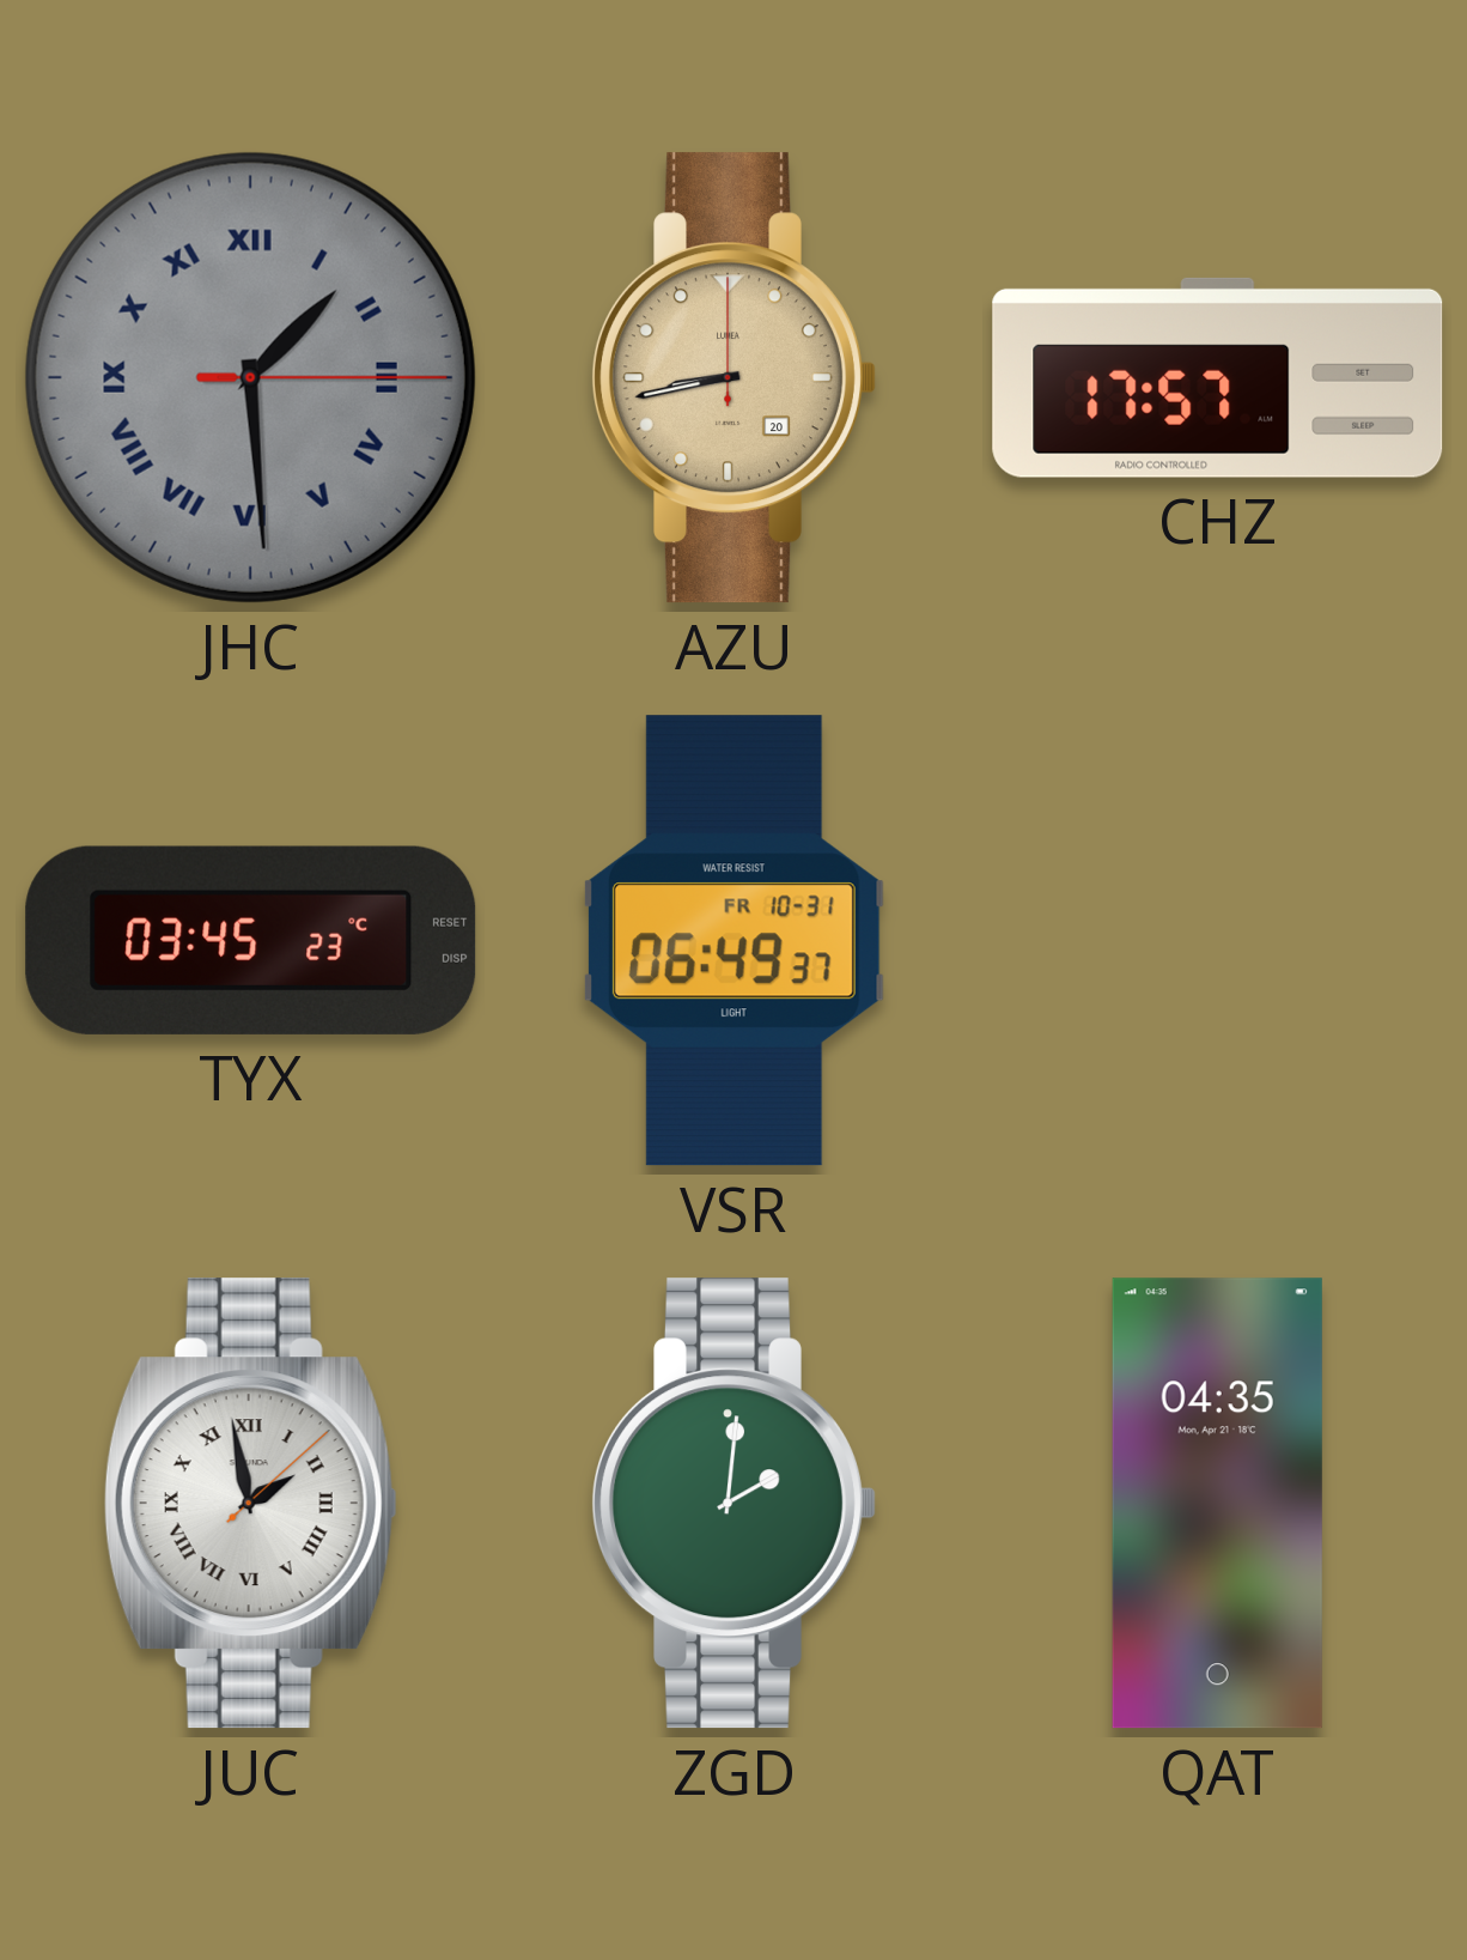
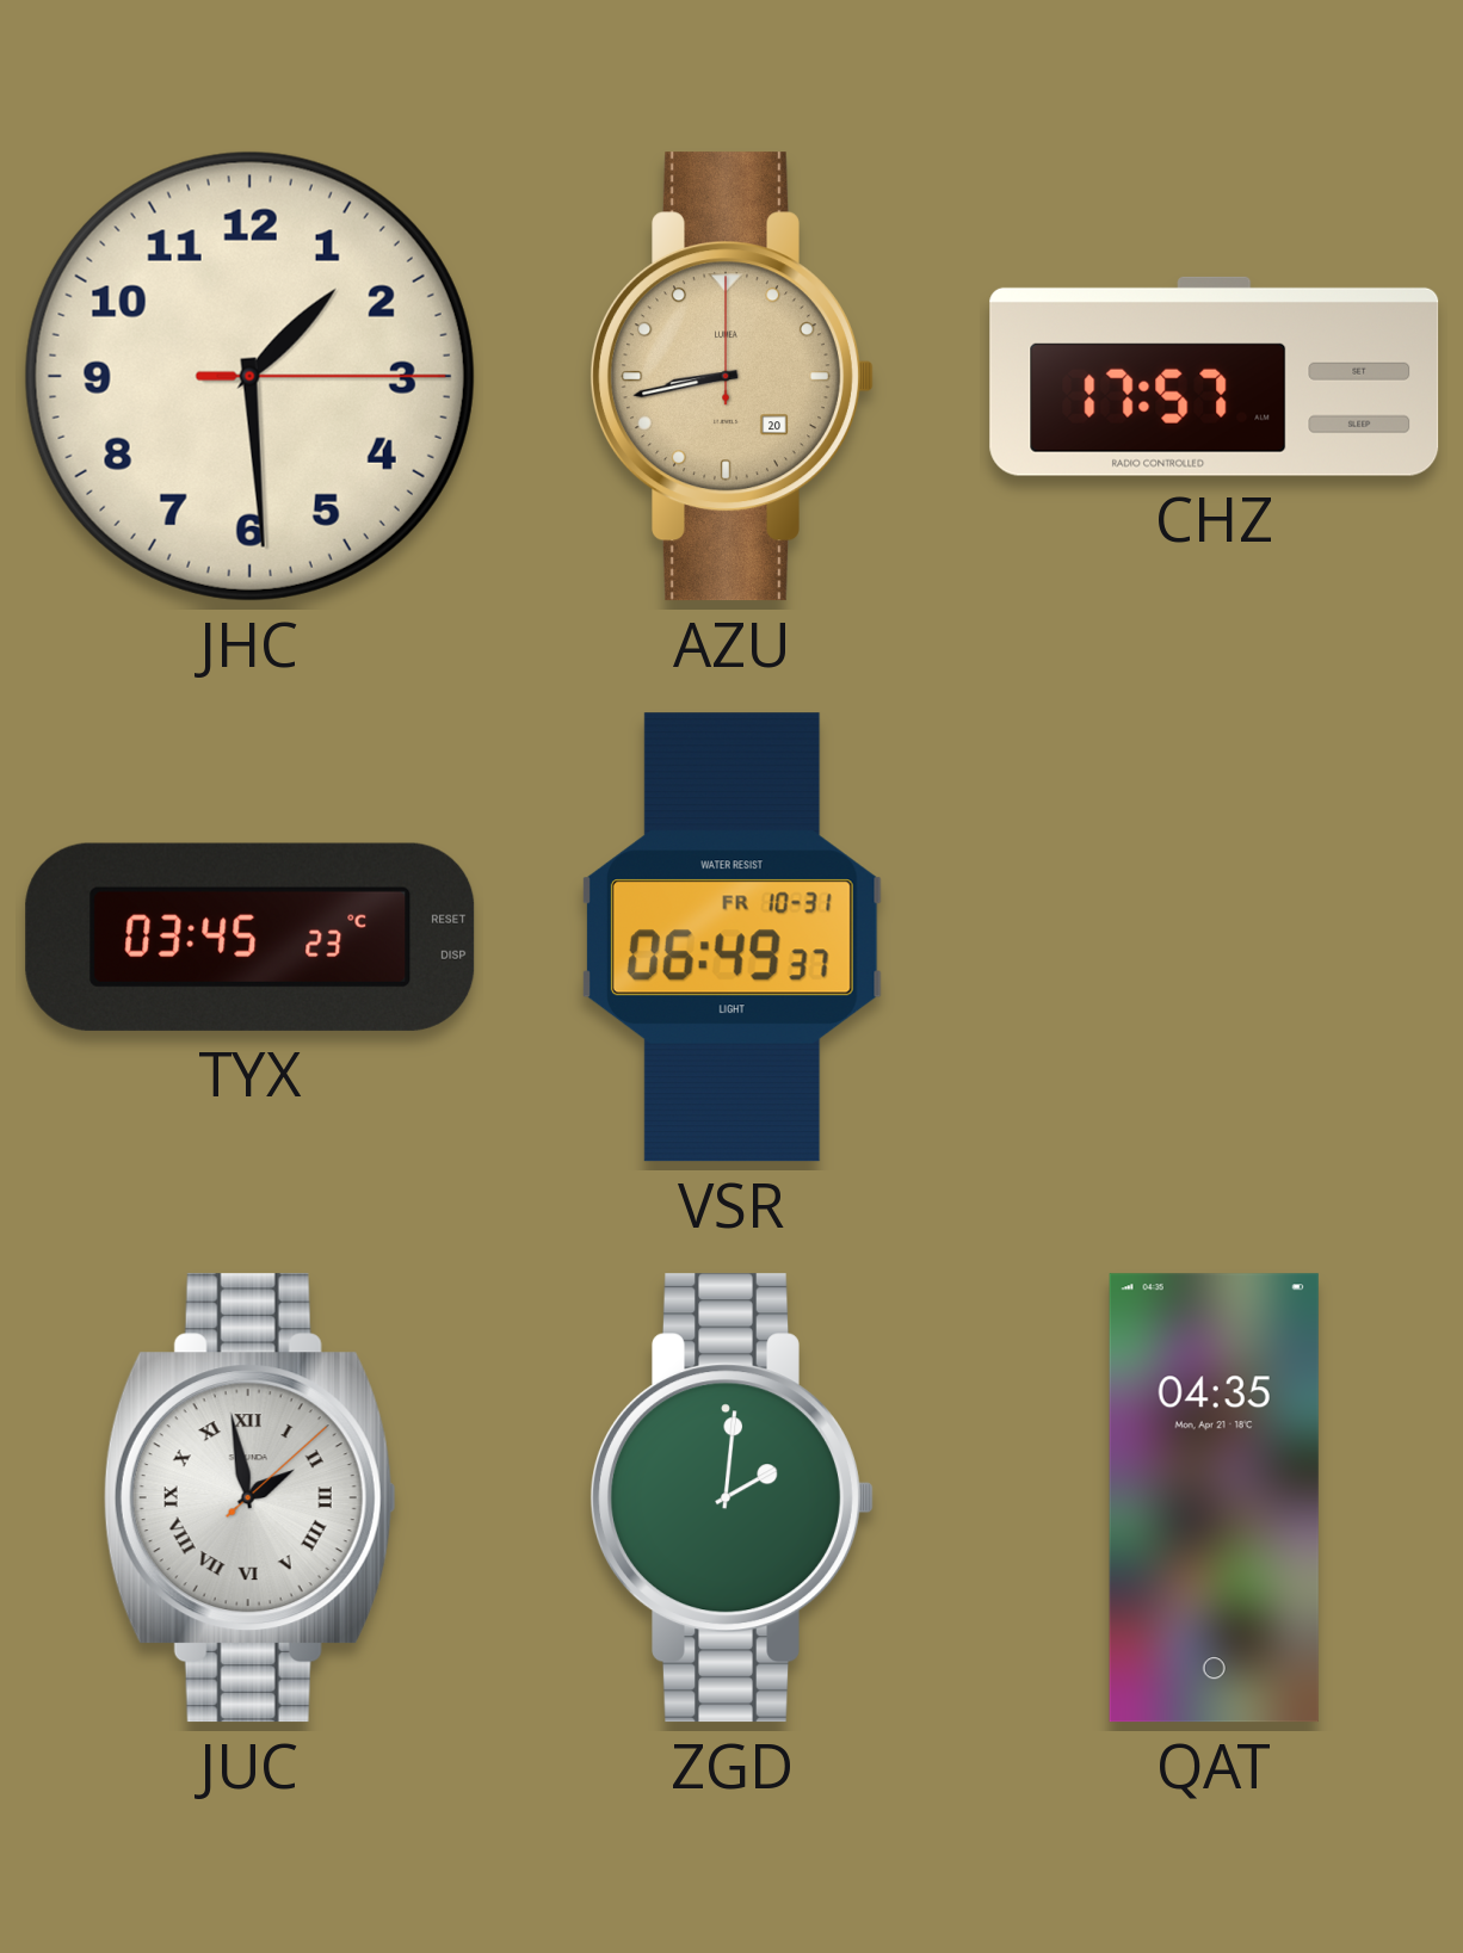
JHC dial: grey -> cream
JHC numerals: Roman -> Arabic
